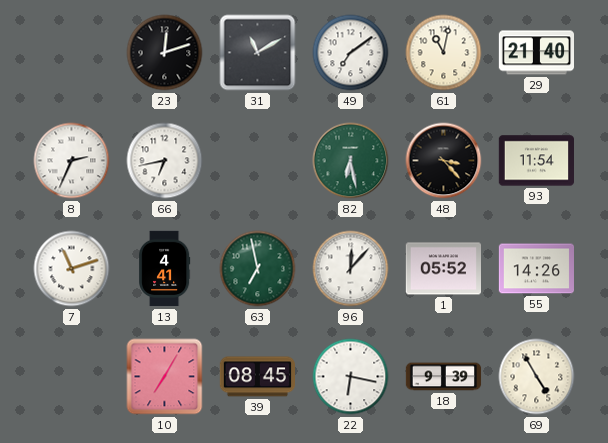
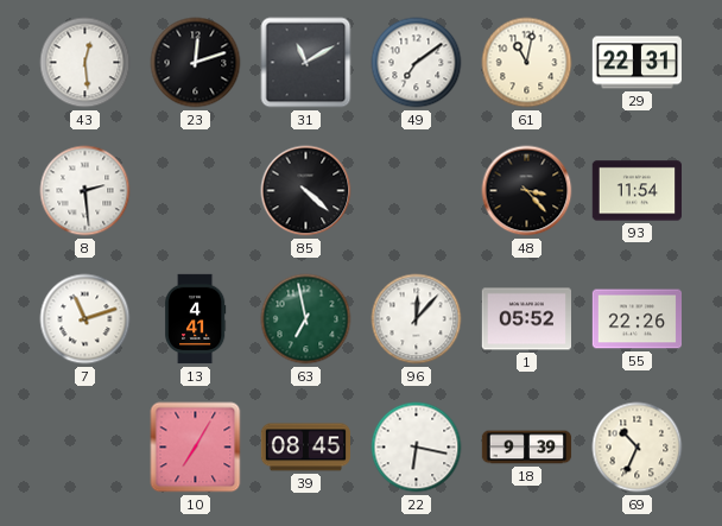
43: none -> 12:29
29: 21:40 -> 22:31
8: 2:34 -> 2:29
66: 6:43 -> none
85: none -> 4:22
82: 6:28 -> none
55: 14:26 -> 22:26
69: 4:55 -> 10:34
